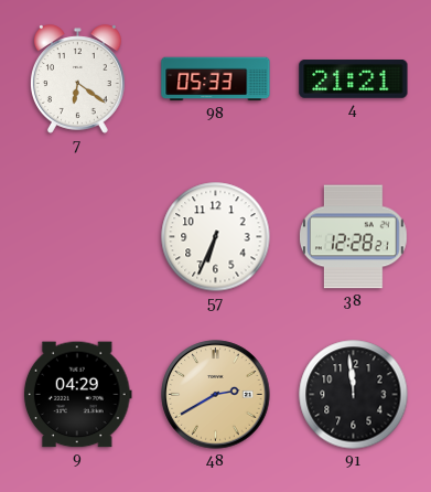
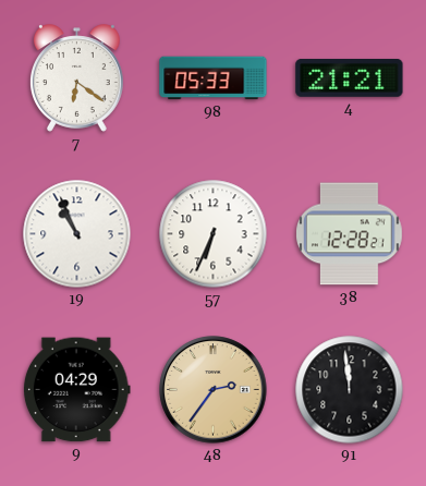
19: none -> 10:56
48: 2:40 -> 2:36
